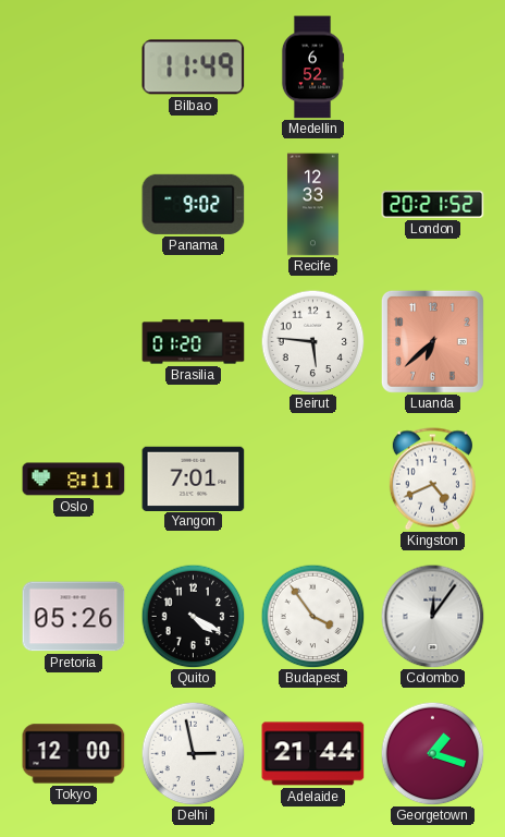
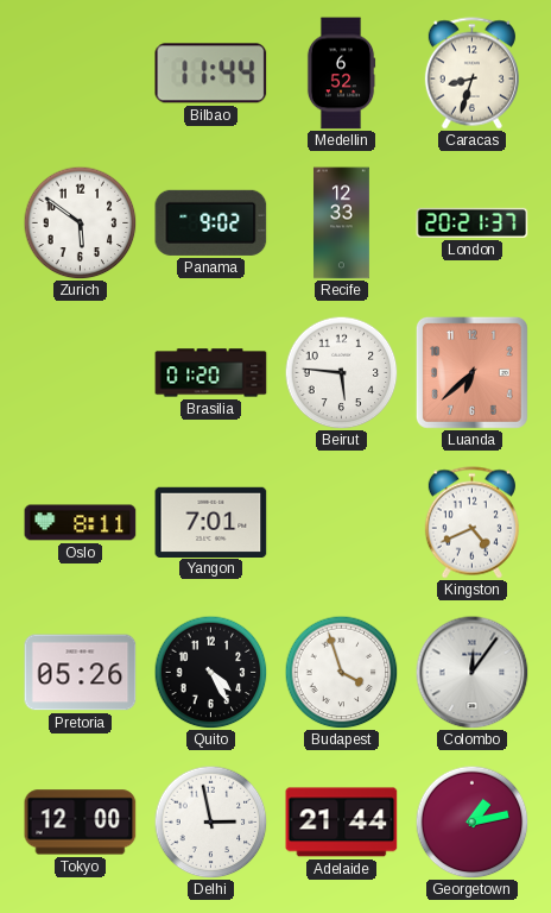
Bilbao: 11:49 -> 11:44
Caracas: none -> 8:33
Zurich: none -> 5:51
London: 20:21:52 -> 20:21:37
Quito: 4:20 -> 4:25
Budapest: 3:54 -> 3:57
Georgetown: 1:18 -> 1:13
